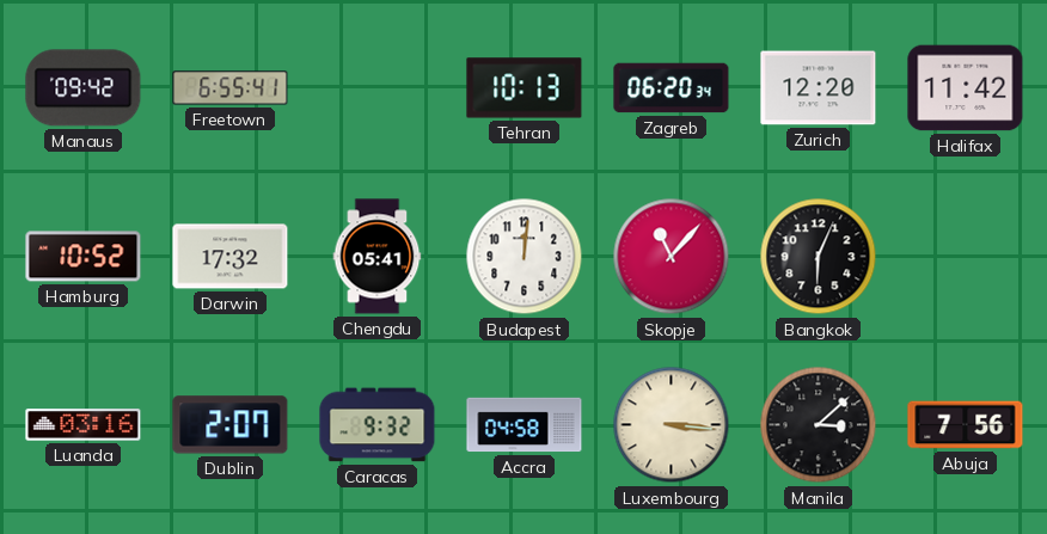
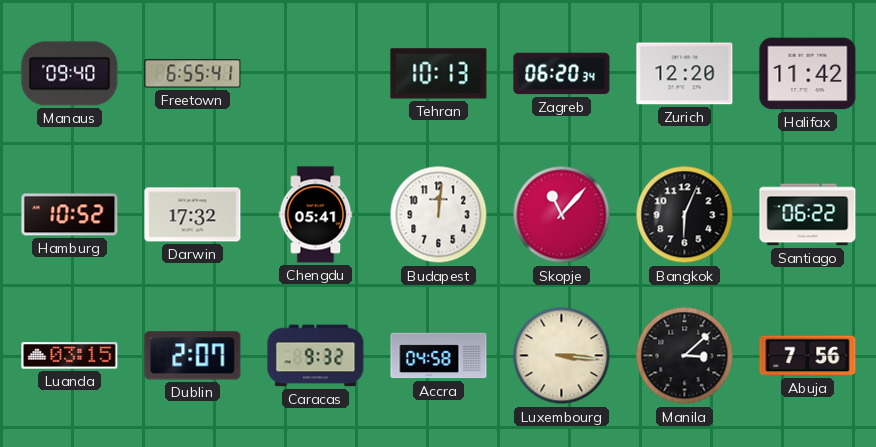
Manaus: 09:42 -> 09:40
Santiago: none -> 06:22
Luanda: 03:16 -> 03:15
